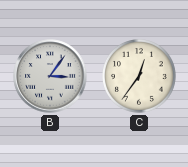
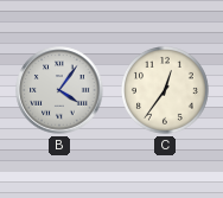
B: 3:06 -> 4:06
